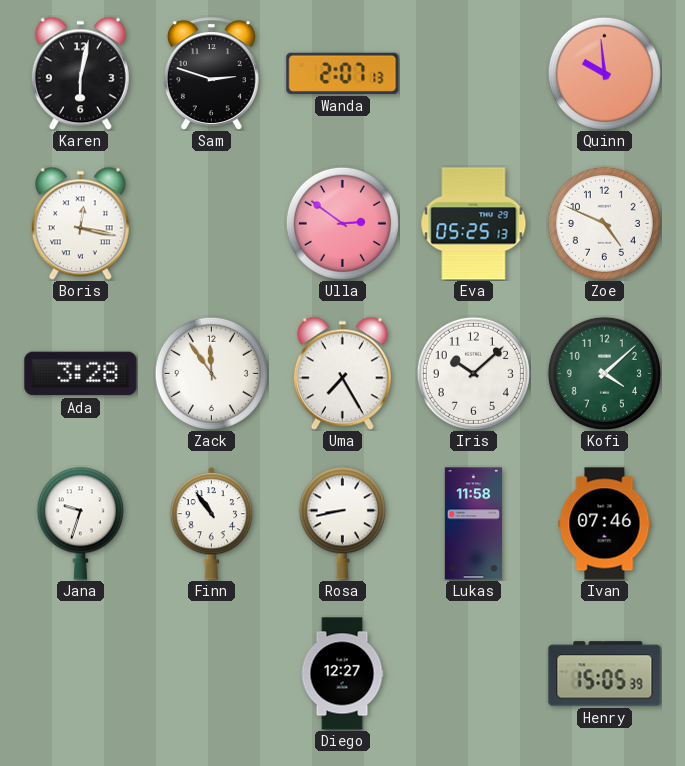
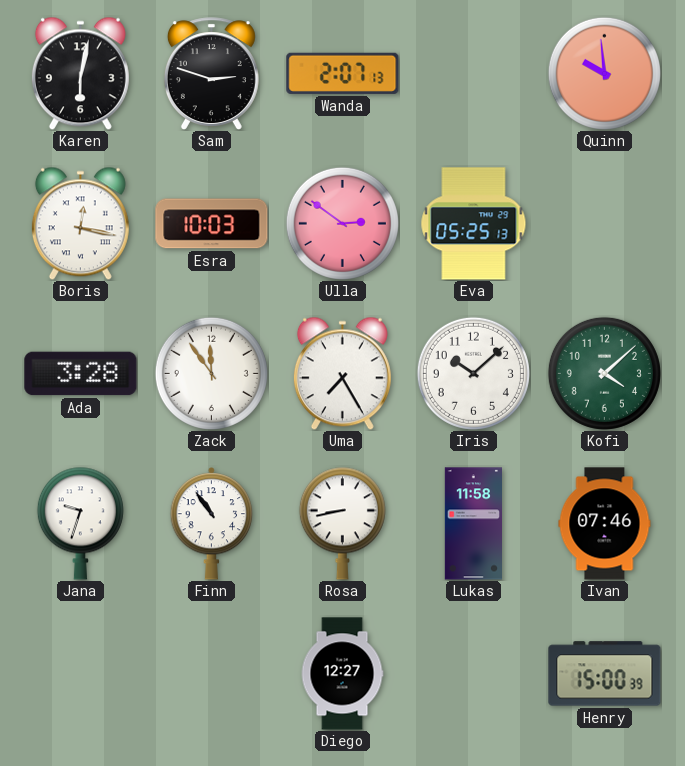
Esra: none -> 10:03
Zoe: 4:49 -> none
Henry: 15:05 -> 15:00
